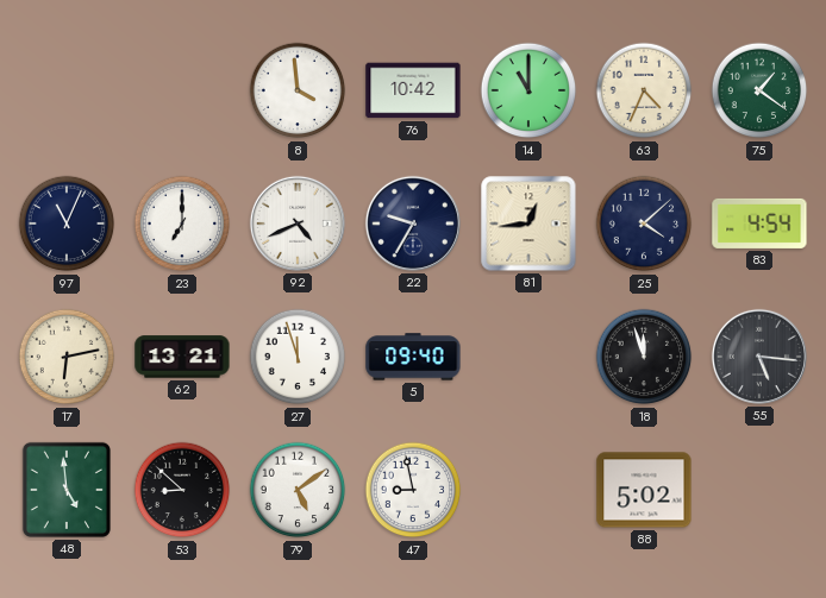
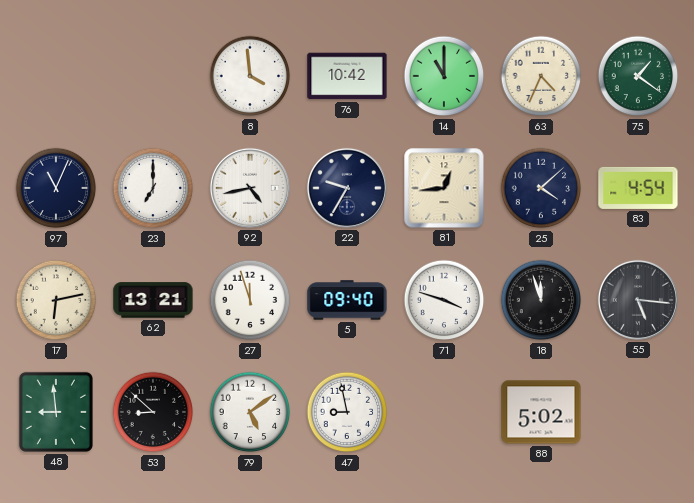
92: 4:41 -> 4:43
71: none -> 3:48
48: 4:59 -> 8:59
